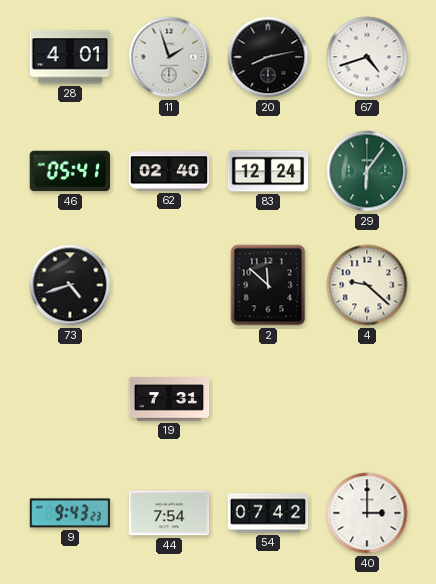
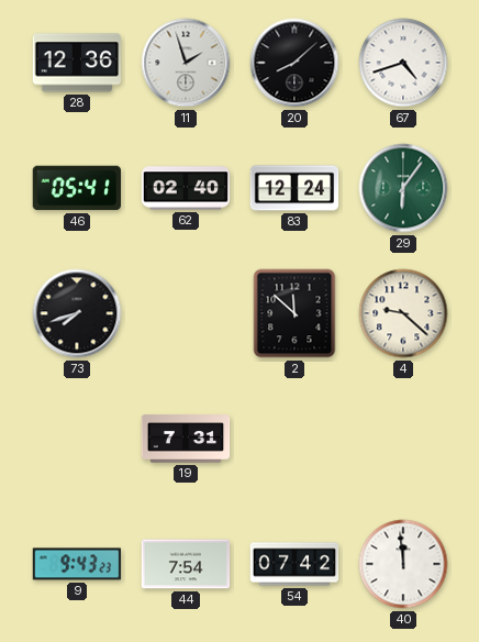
28: 4:01 -> 12:36
20: 8:13 -> 8:08
73: 4:42 -> 7:42
40: 3:00 -> 11:59
